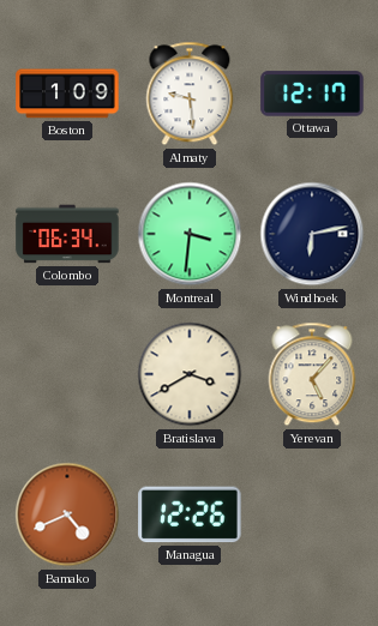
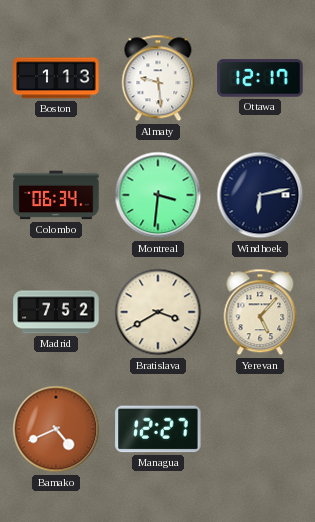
Boston: 1:09 -> 1:13
Madrid: none -> 7:52
Managua: 12:26 -> 12:27
